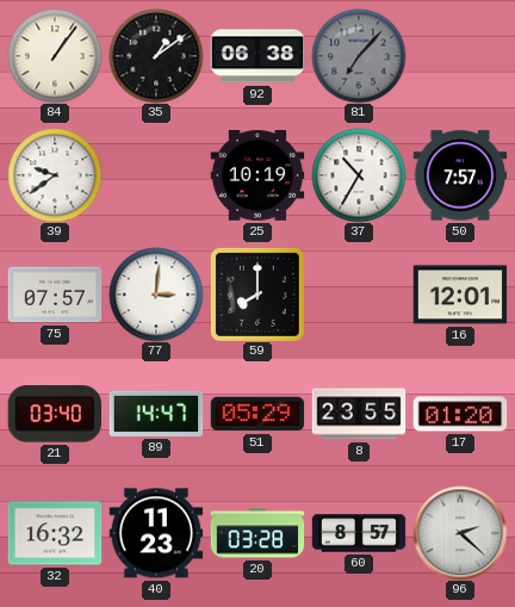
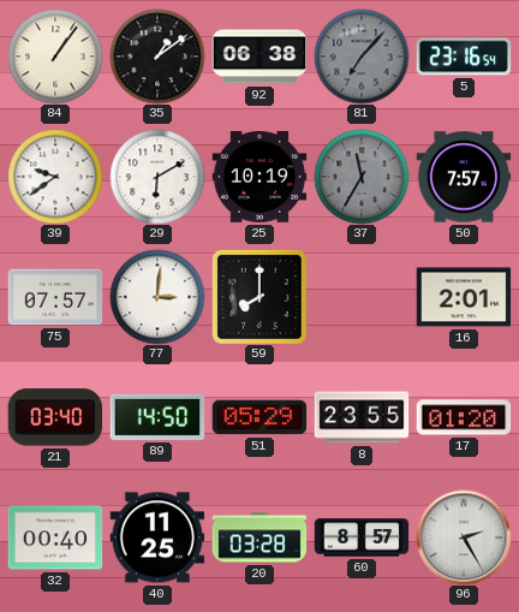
5: none -> 23:16
29: none -> 6:10
37: 10:35 -> 11:35
37 dial: white -> grey
16: 12:01 -> 2:01
89: 14:47 -> 14:50
32: 16:32 -> 00:40
40: 11:23 -> 11:25
96: 2:22 -> 2:25
